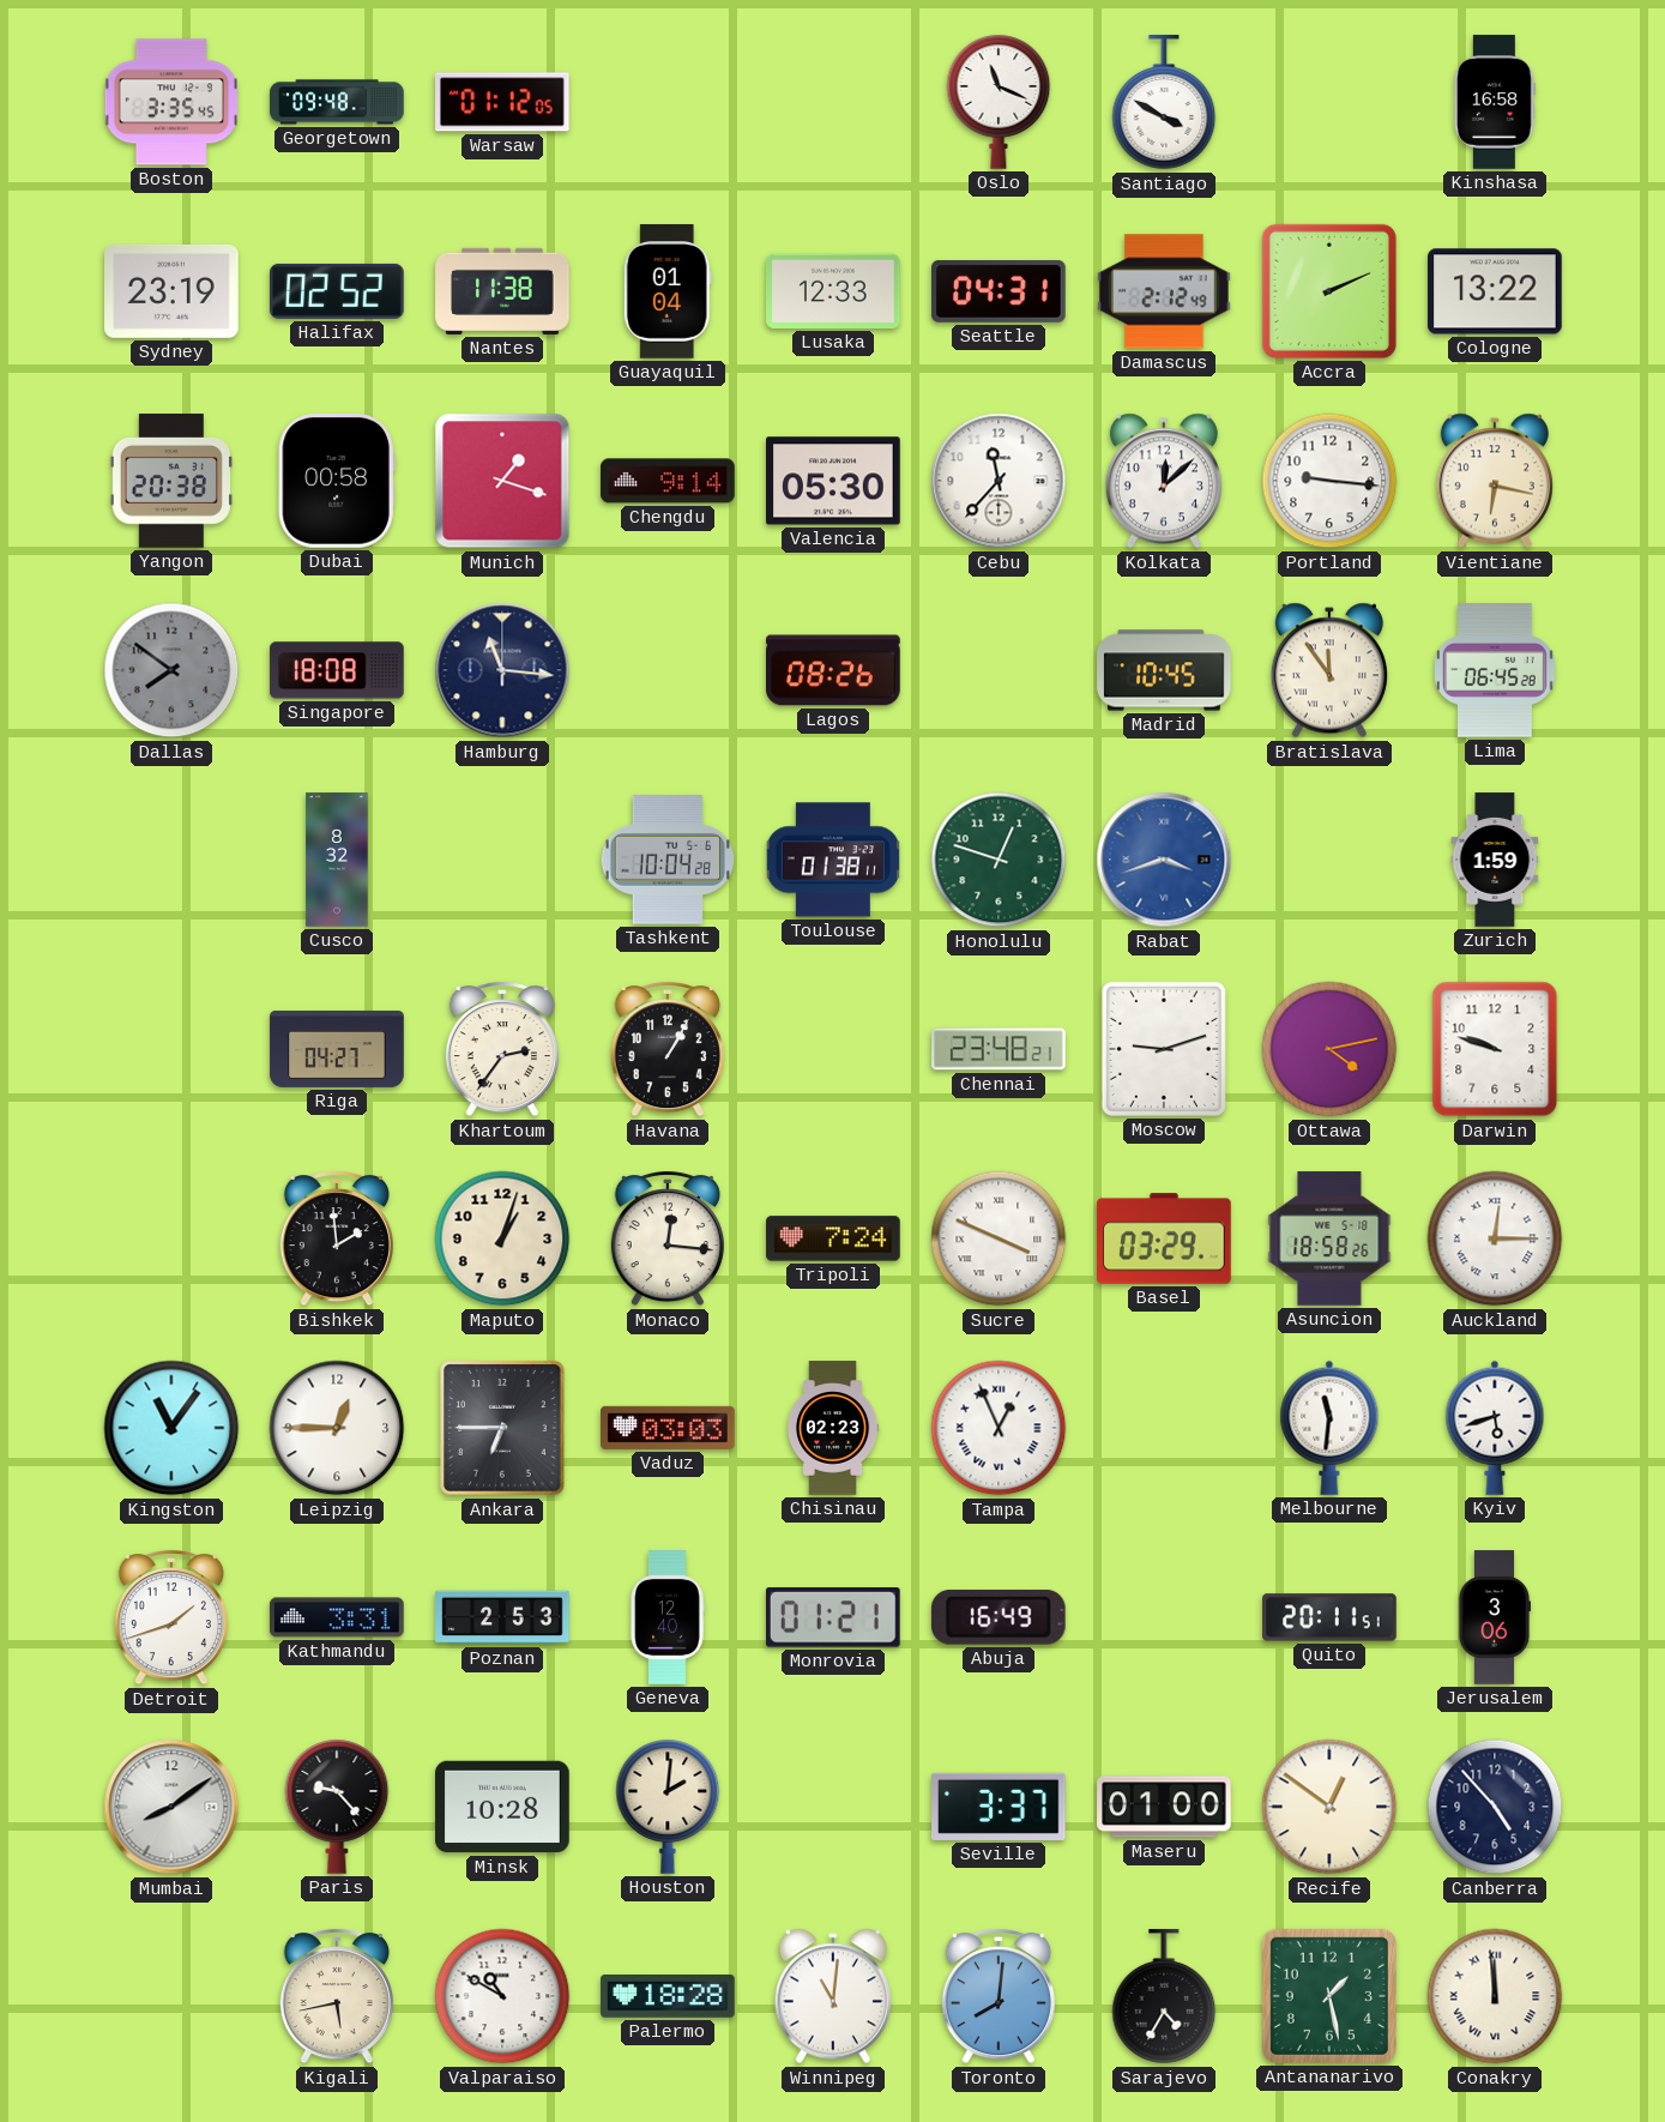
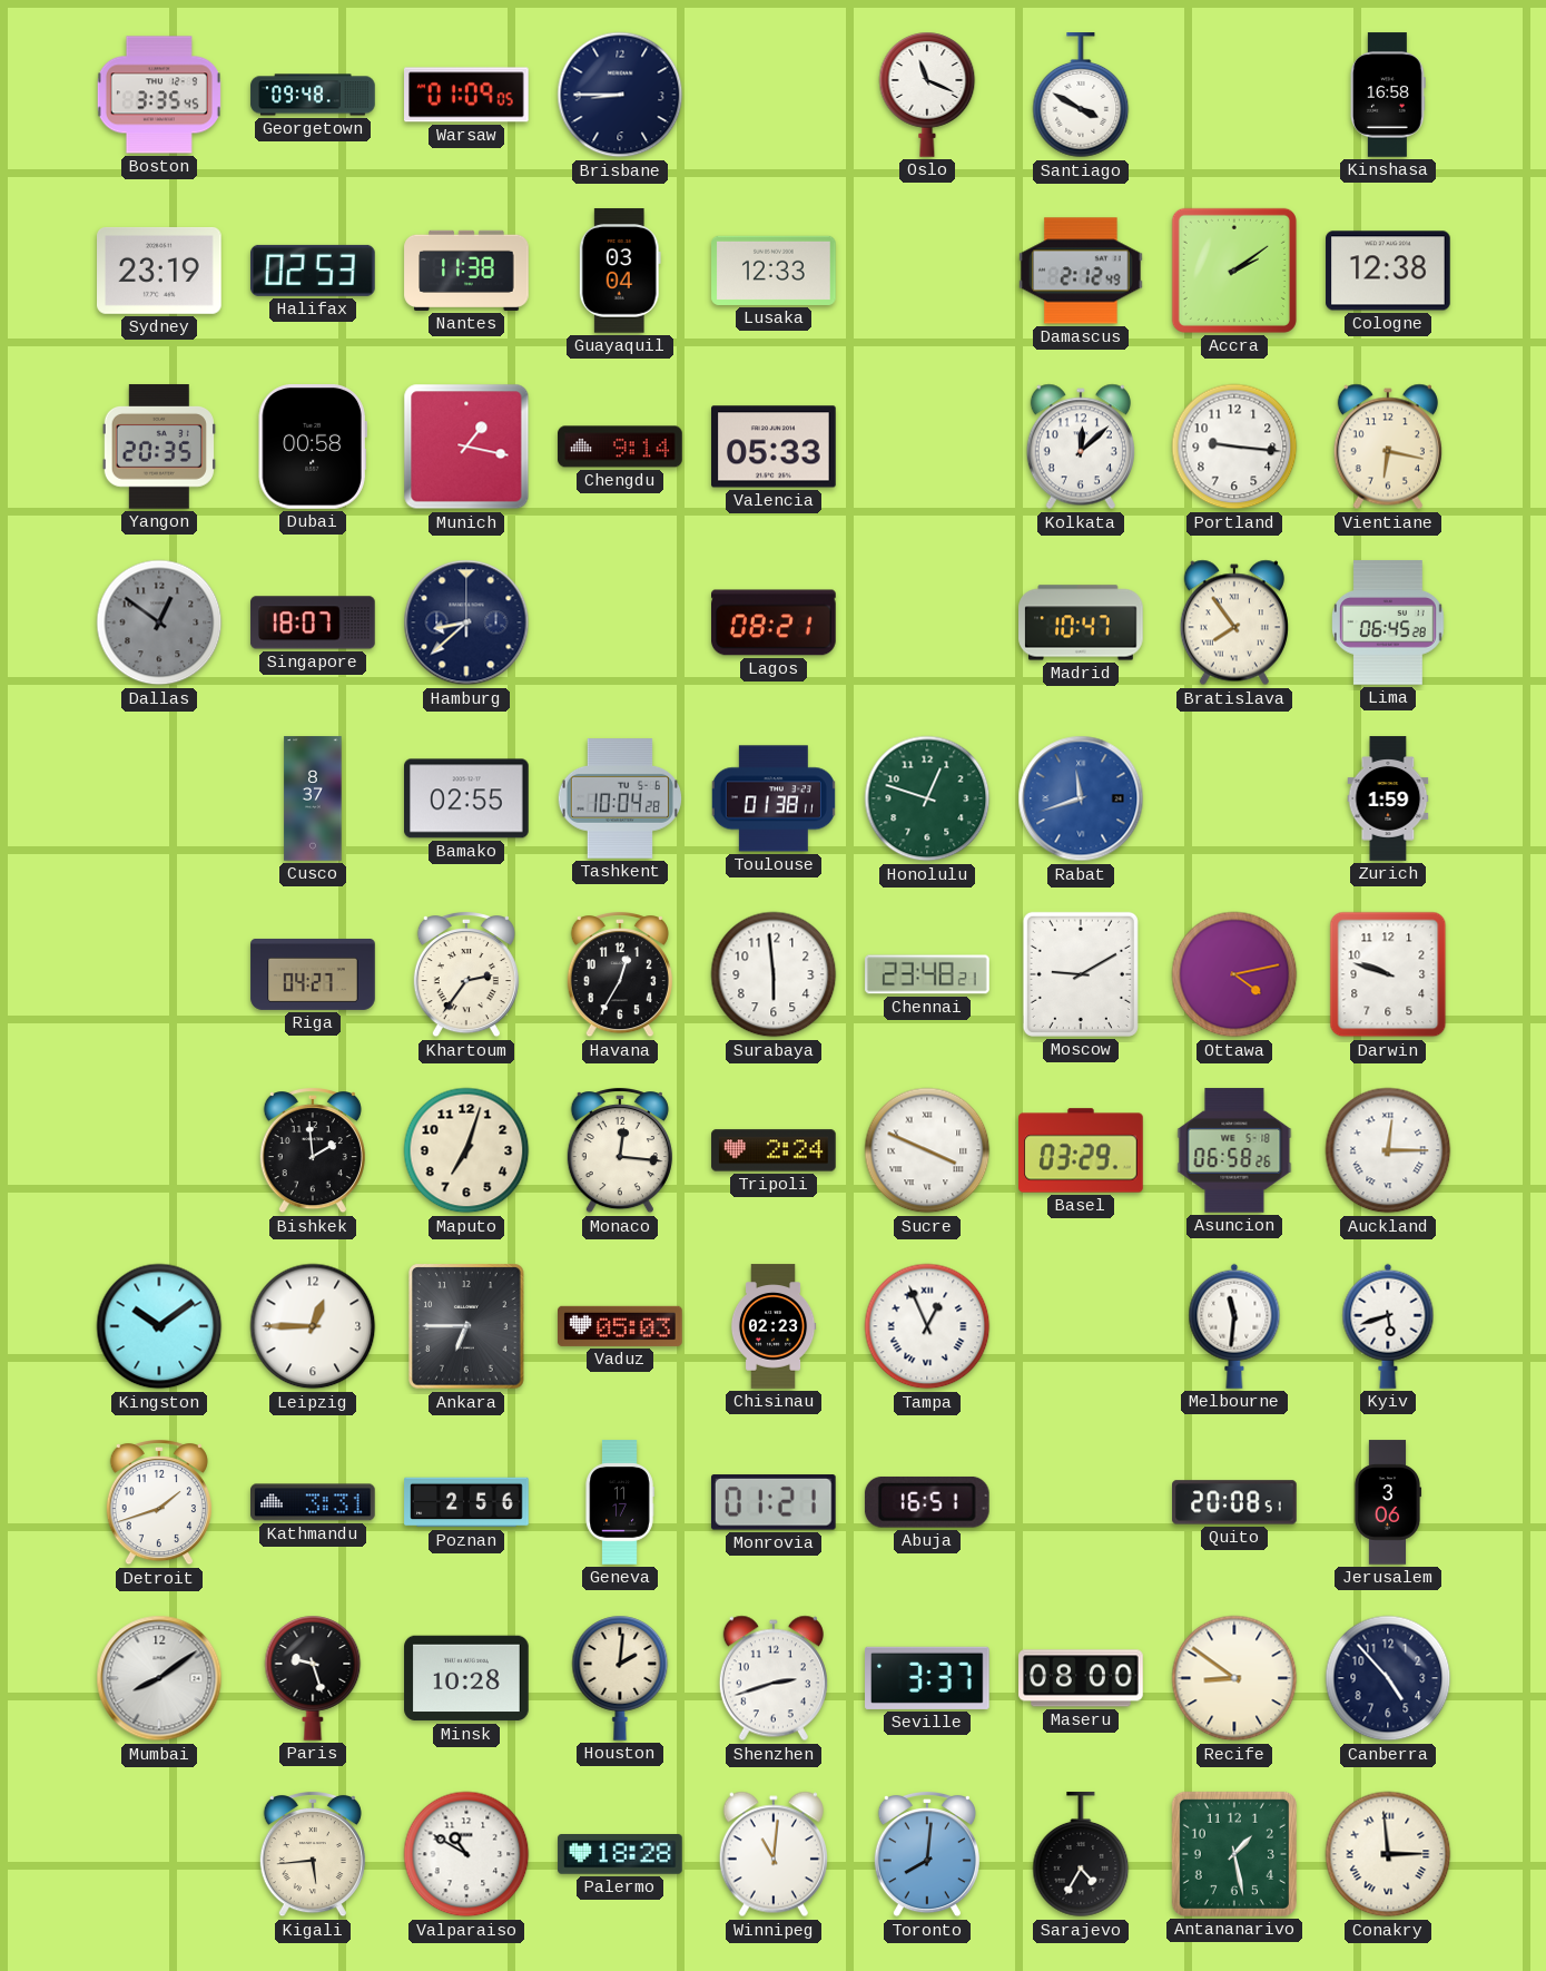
Warsaw: 01:12 -> 01:09
Brisbane: none -> 8:45
Halifax: 02:52 -> 02:53
Guayaquil: 01:04 -> 03:04
Seattle: 04:31 -> none
Accra: 2:11 -> 2:09
Cologne: 13:22 -> 12:38
Yangon: 20:38 -> 20:35
Munich: 1:18 -> 1:17
Valencia: 05:30 -> 05:33
Cebu: 11:37 -> none
Dallas: 7:51 -> 12:51
Singapore: 18:08 -> 18:07
Hamburg: 11:16 -> 8:38
Lagos: 08:26 -> 08:21
Madrid: 10:45 -> 10:47
Bratislava: 11:54 -> 7:54
Cusco: 8:32 -> 8:37
Bamako: none -> 02:55
Rabat: 3:42 -> 11:42
Havana: 1:05 -> 12:35
Surabaya: none -> 5:59
Moscow: 9:12 -> 9:10
Maputo: 1:03 -> 7:03
Tripoli: 7:24 -> 2:24
Asuncion: 18:58 -> 06:58
Kingston: 11:06 -> 10:09
Vaduz: 03:03 -> 05:03
Poznan: 2:53 -> 2:56
Geneva: 12:40 -> 11:17
Abuja: 16:49 -> 16:51
Quito: 20:11 -> 20:08
Paris: 9:23 -> 9:27
Shenzhen: none -> 2:42
Maseru: 01:00 -> 08:00
Recife: 12:51 -> 8:51
Kigali: 5:43 -> 5:44
Conakry: 11:59 -> 2:59
